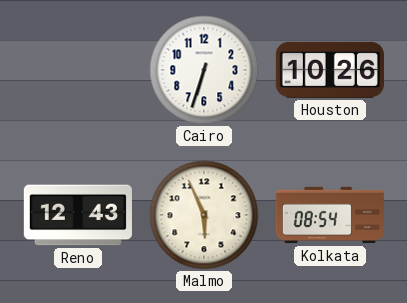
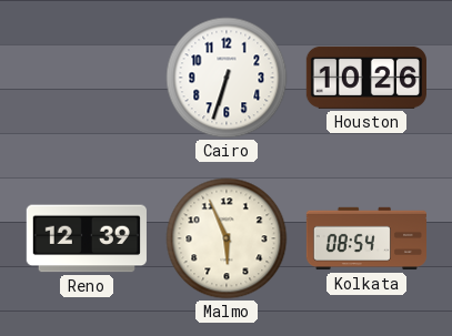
Reno: 12:43 -> 12:39
